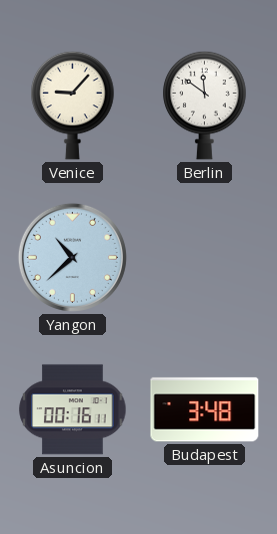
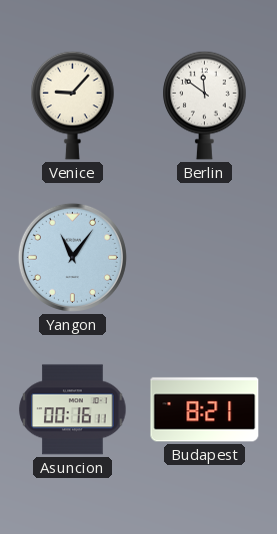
Yangon: 10:38 -> 11:06
Budapest: 3:48 -> 8:21
